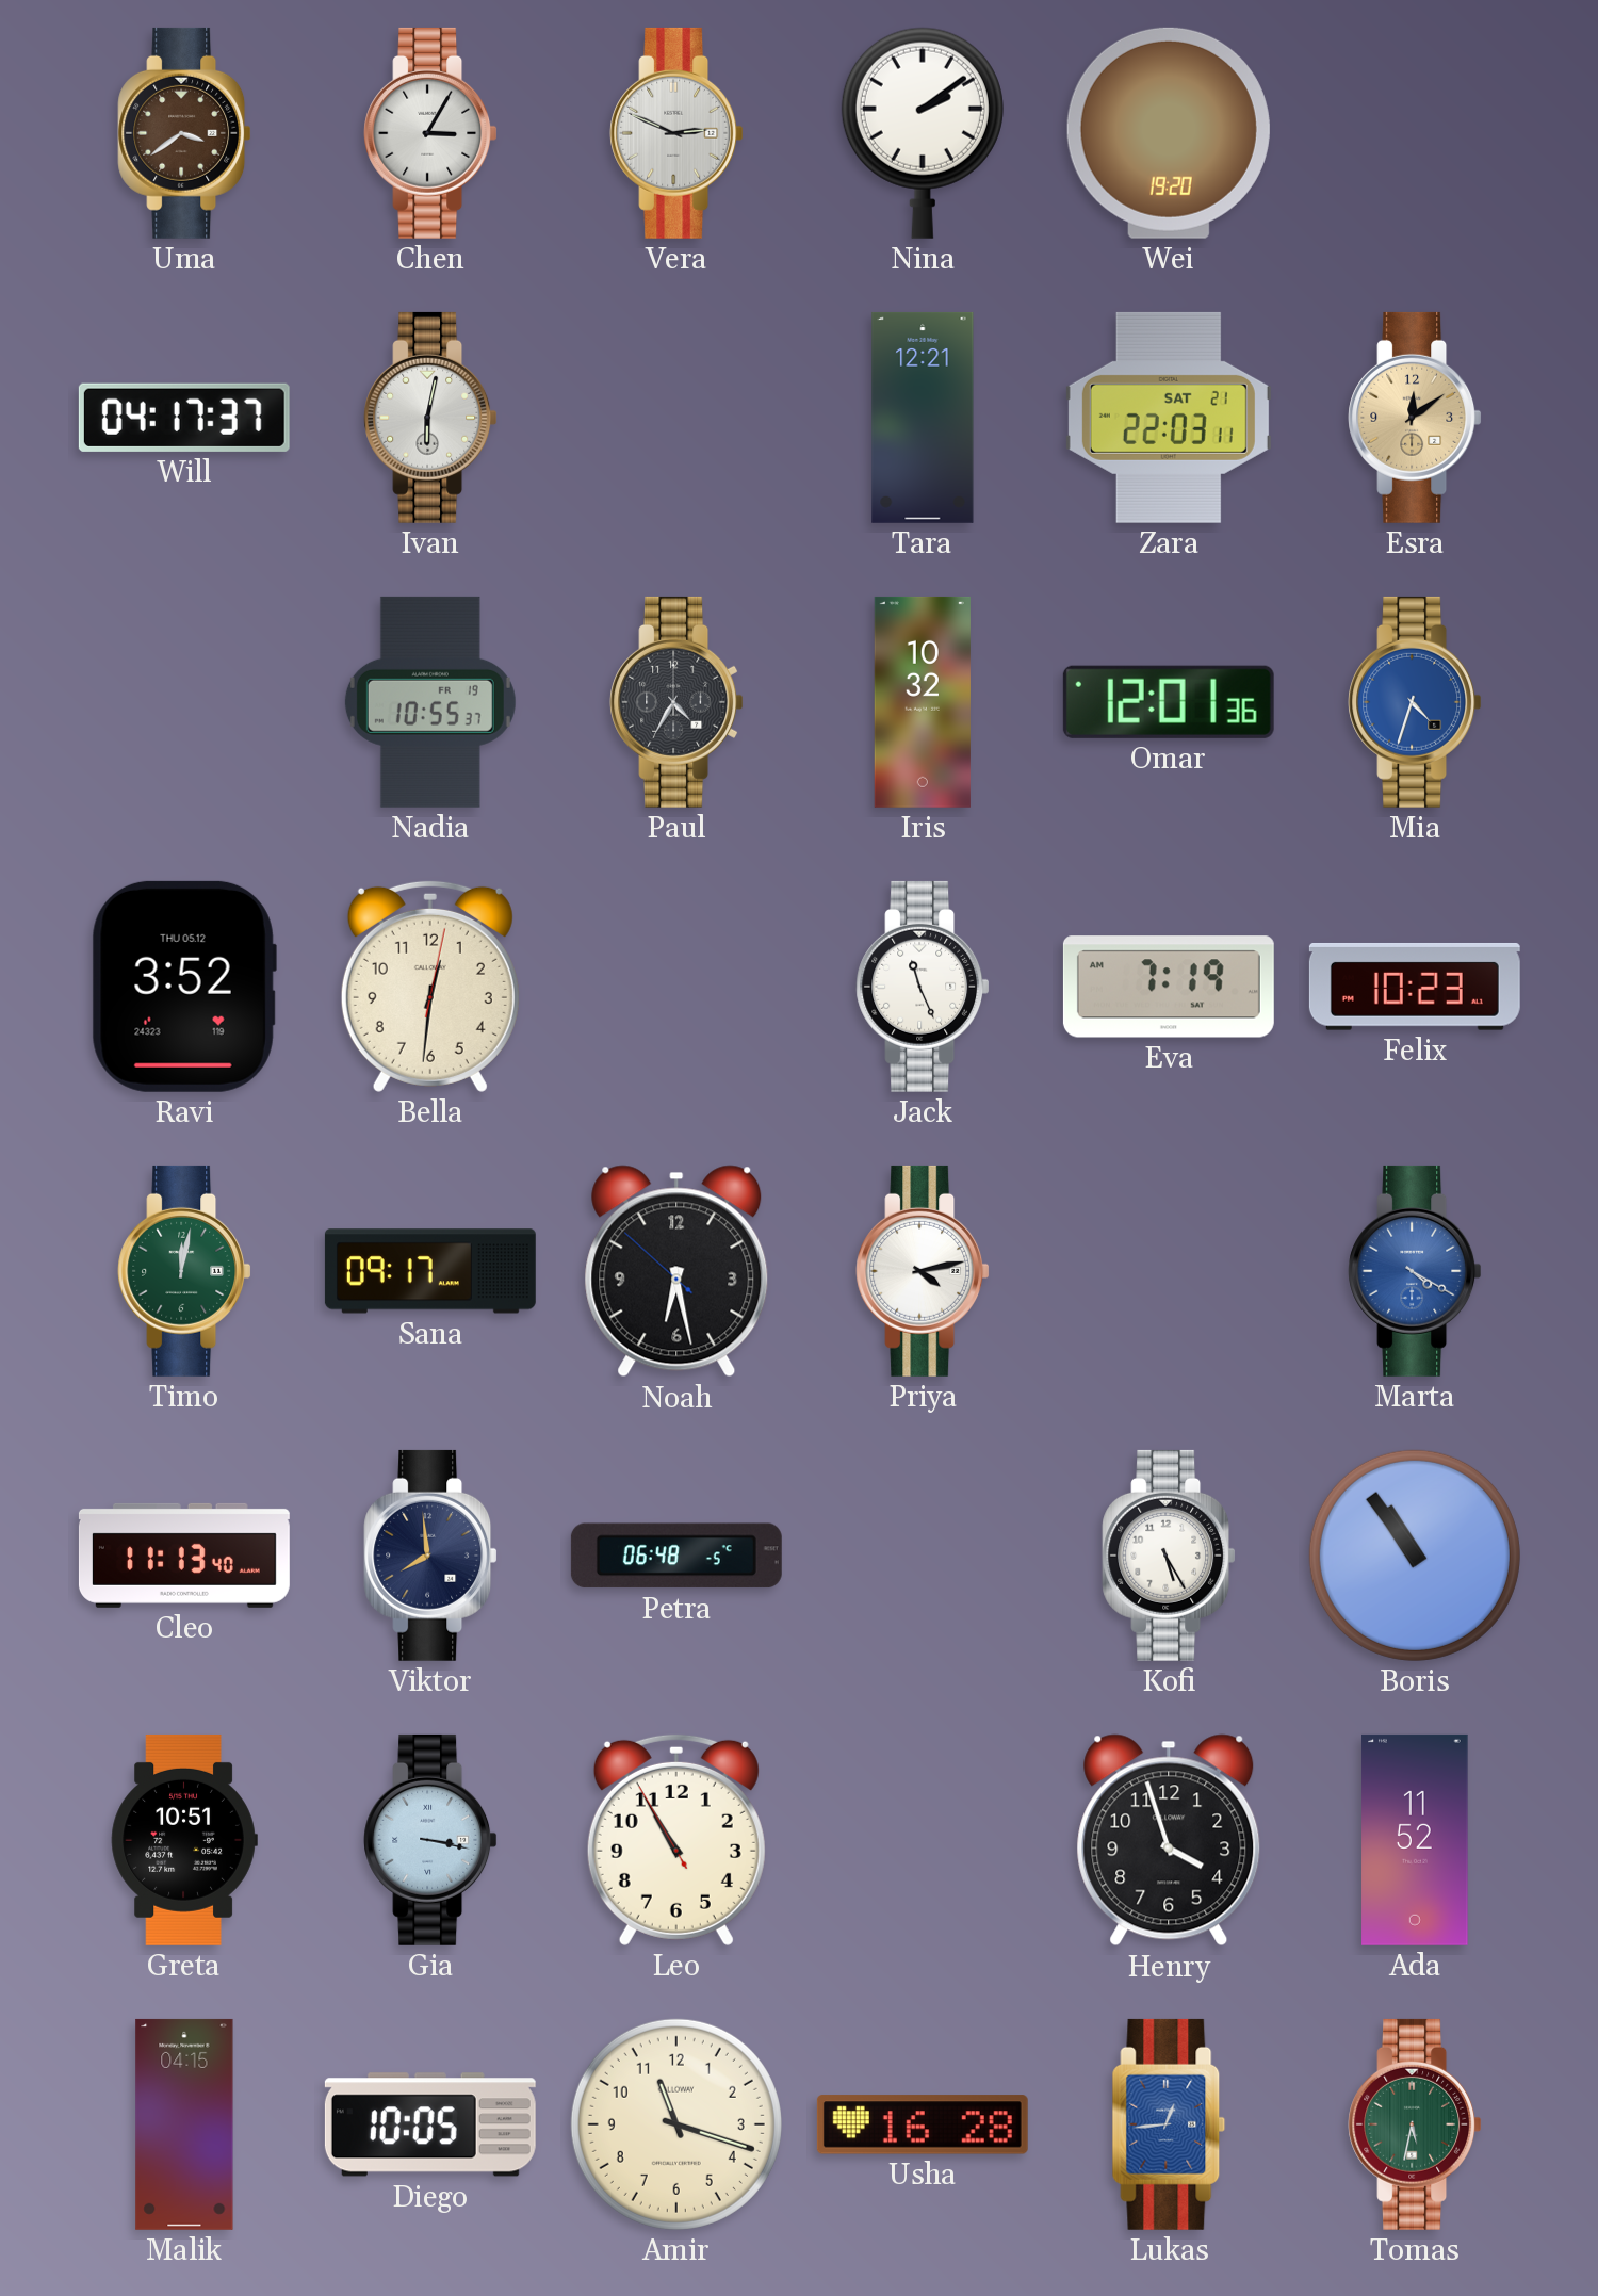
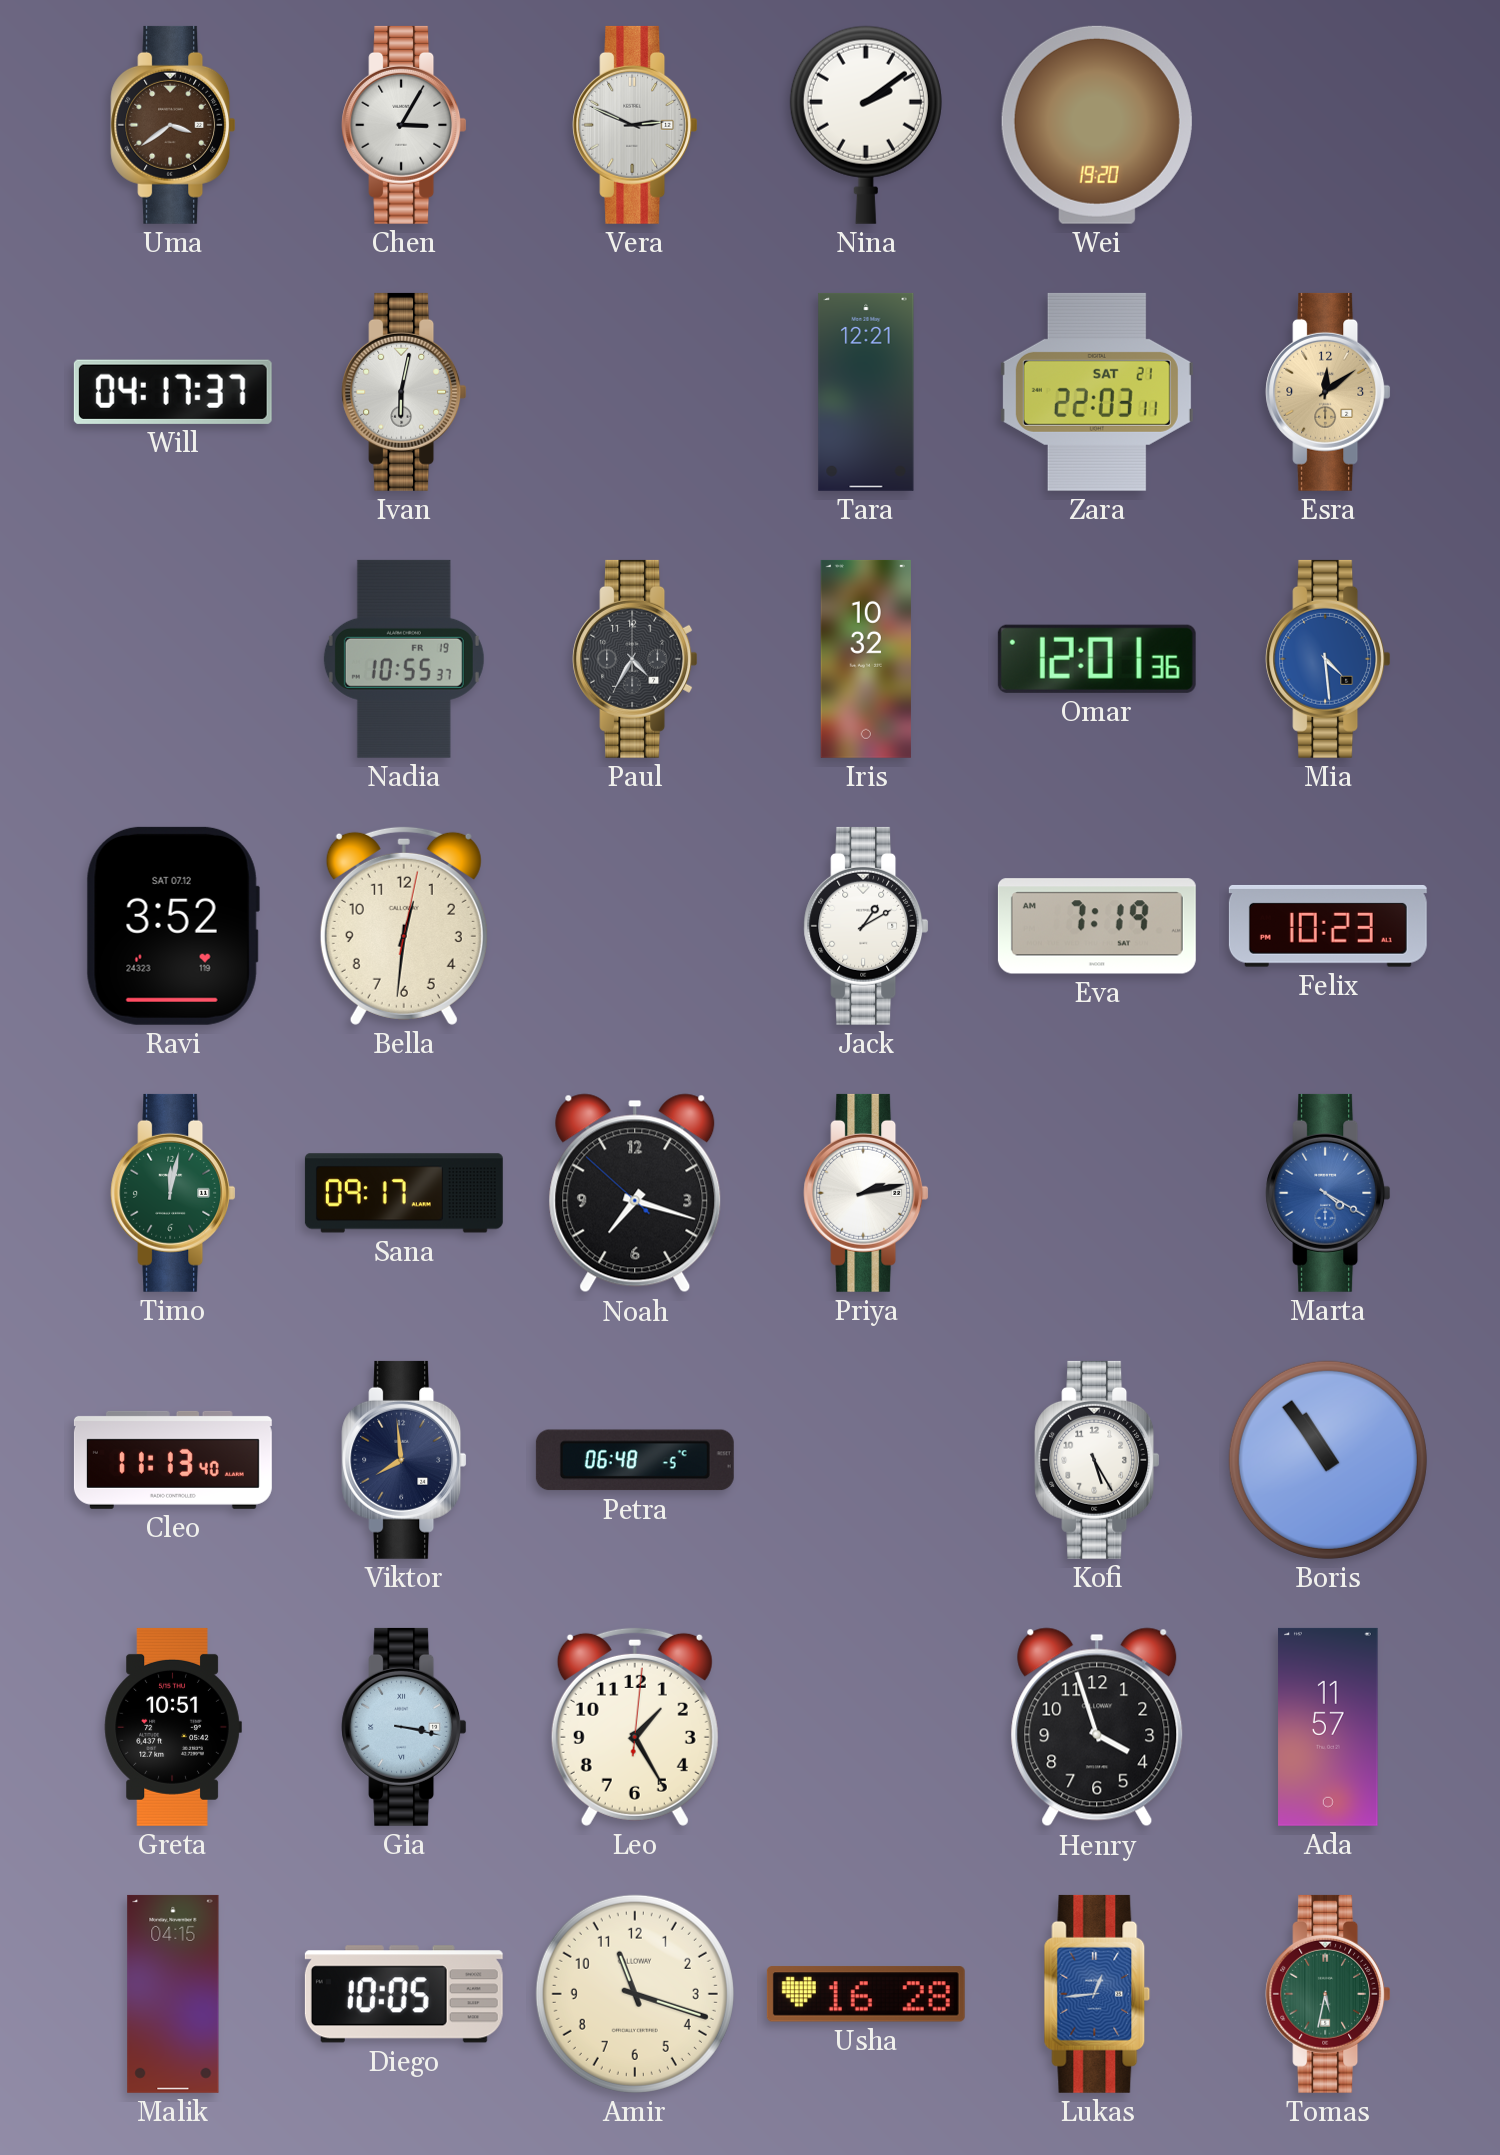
Mia: 4:33 -> 4:29
Ravi date: THU 05.12 -> SAT 07.12
Jack: 11:26 -> 1:10
Noah: 6:27 -> 7:17
Priya: 4:13 -> 2:13
Leo: 10:54 -> 1:25
Ada: 11:52 -> 11:57
